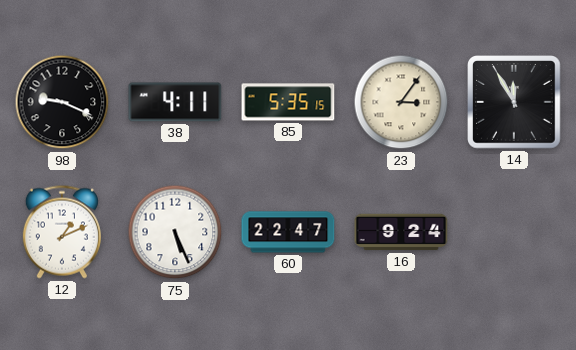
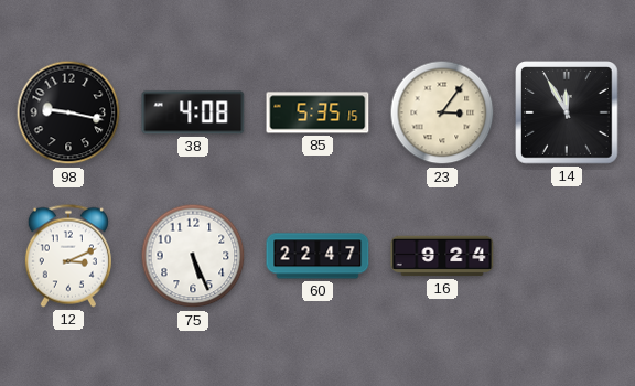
98: 9:19 -> 9:17
38: 4:11 -> 4:08
12: 1:11 -> 3:11
